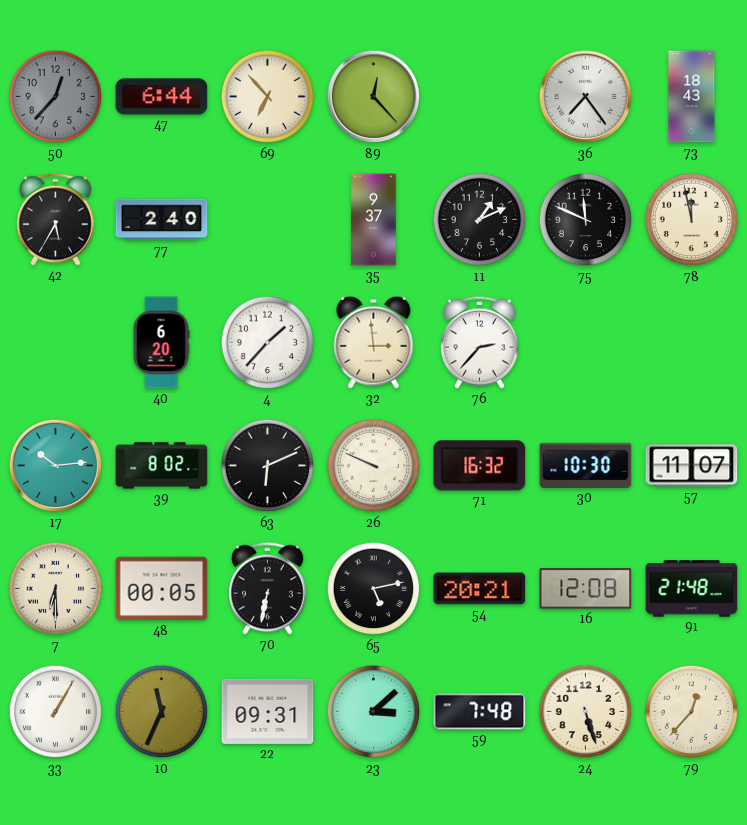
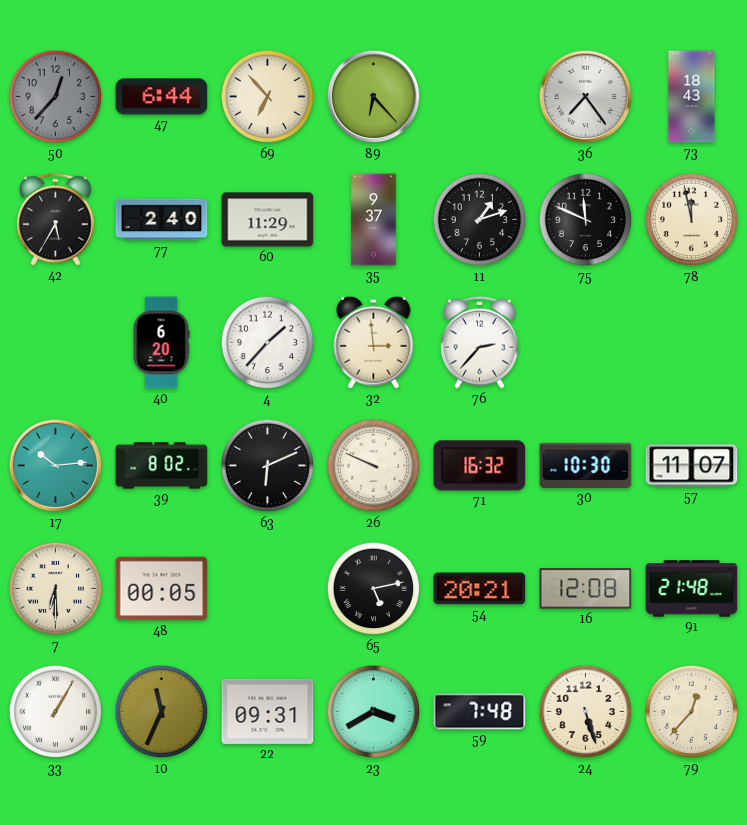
89: 12:23 -> 6:23
60: none -> 11:29
11: 1:11 -> 1:12
70: 6:32 -> none
23: 3:08 -> 3:40
